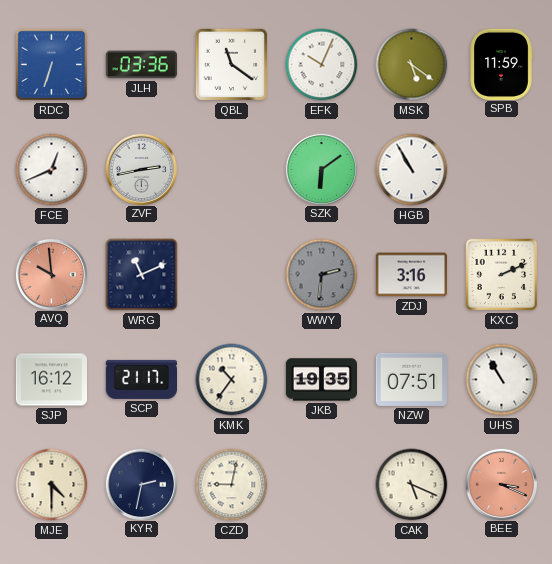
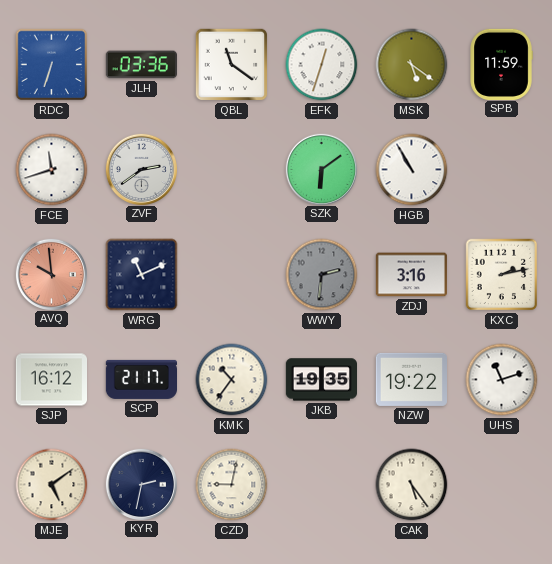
EFK: 10:04 -> 12:33
FCE: 12:41 -> 11:42
ZVF: 2:43 -> 2:39
KXC: 2:11 -> 2:13
NZW: 07:51 -> 19:22
UHS: 10:55 -> 11:12
MJE: 4:30 -> 5:09
CAK: 5:19 -> 5:24
BEE: 3:19 -> none
